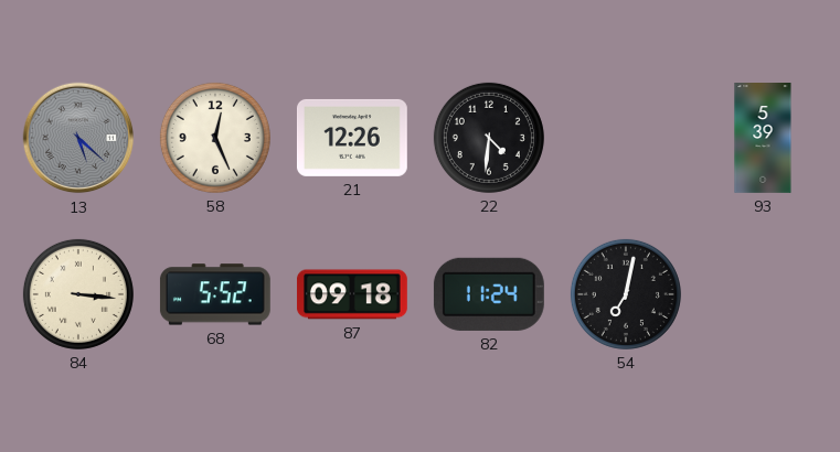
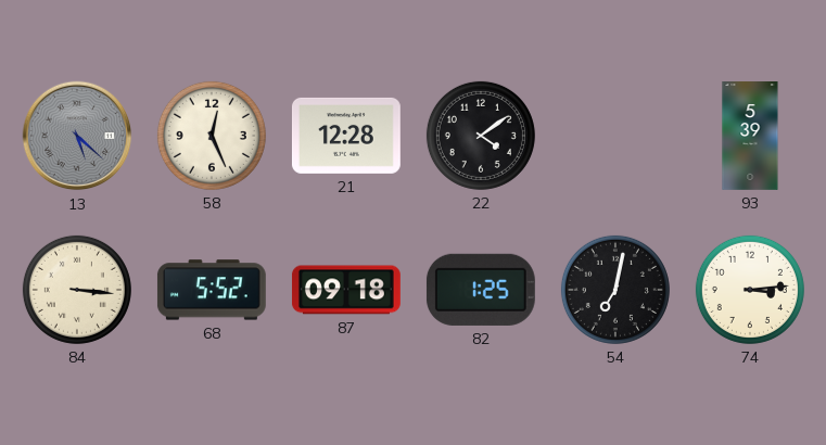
21: 12:26 -> 12:28
22: 4:31 -> 4:09
82: 11:24 -> 1:25
74: none -> 3:14
